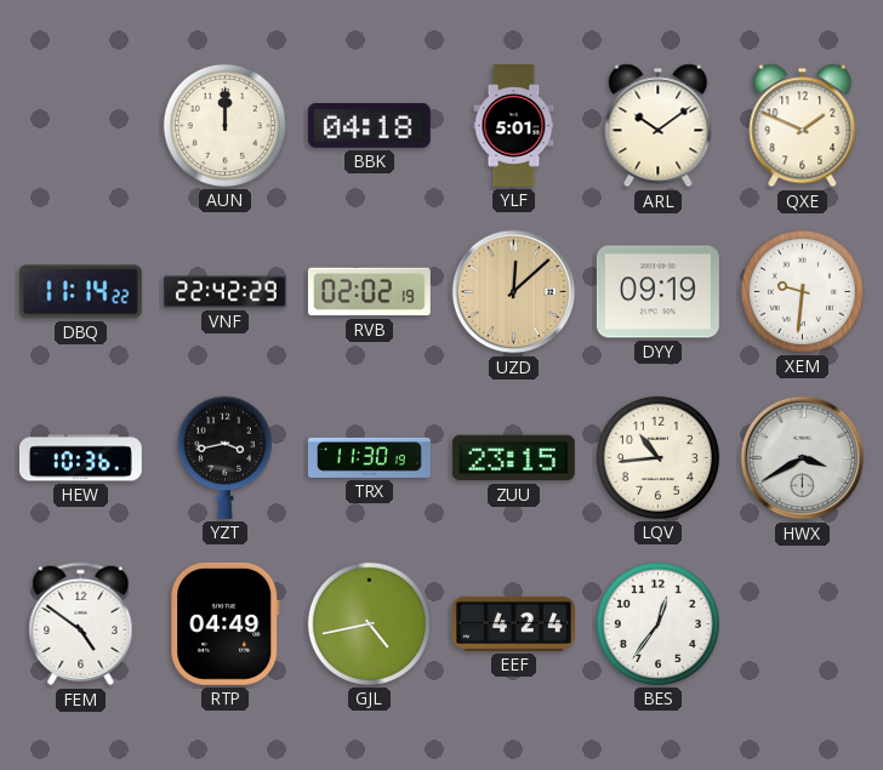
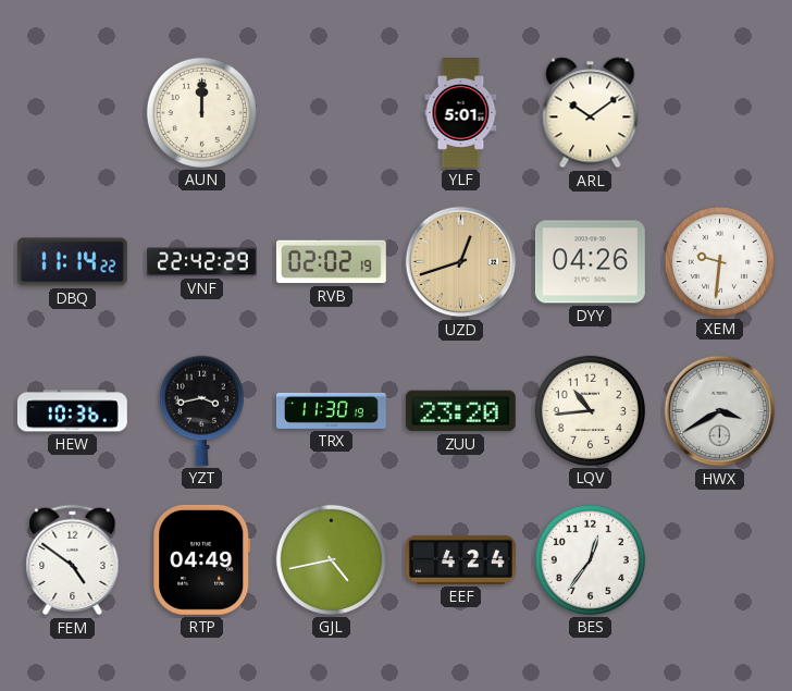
BBK: 04:18 -> none
QXE: 1:49 -> none
UZD: 12:08 -> 12:42
DYY: 09:19 -> 04:26
ZUU: 23:15 -> 23:20
